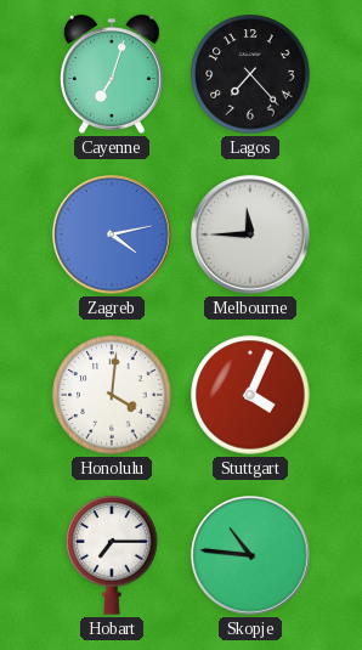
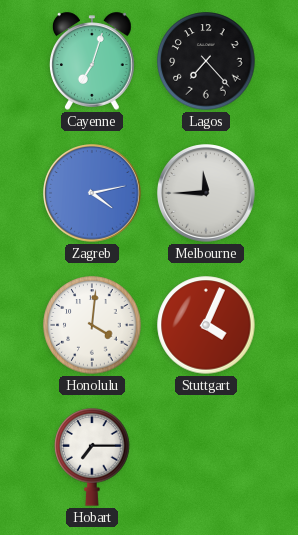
Skopje: 10:46 -> none
